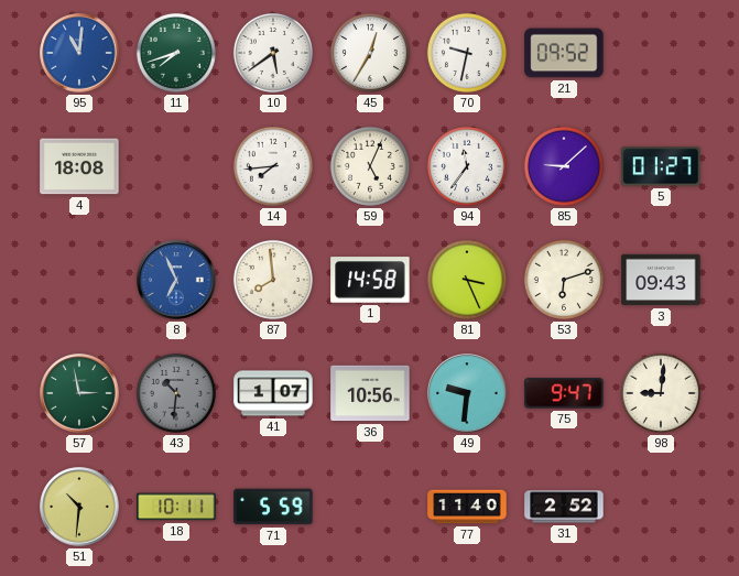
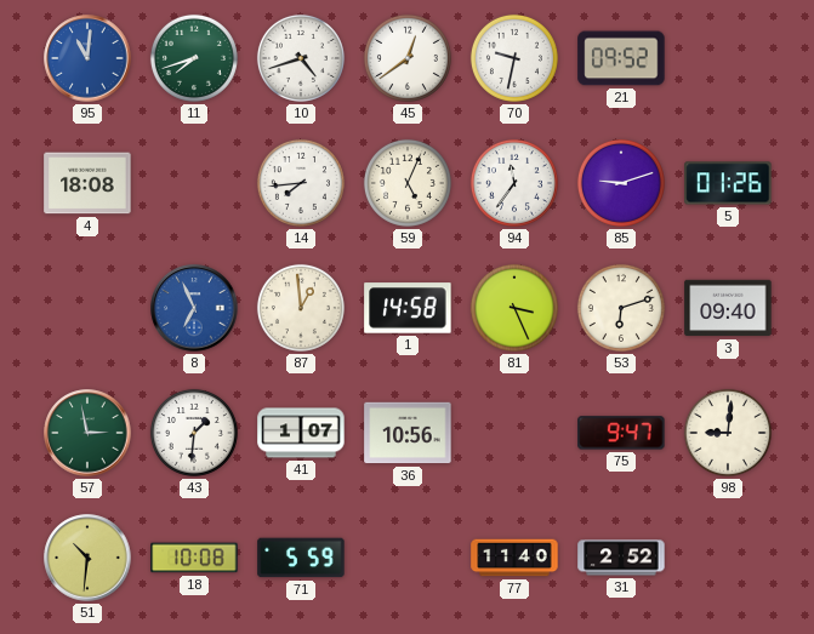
10: 5:39 -> 4:42
45: 12:35 -> 12:39
85: 9:08 -> 9:12
5: 01:27 -> 01:26
87: 7:59 -> 12:59
3: 09:43 -> 09:40
43: 10:31 -> 1:31
43 dial: grey -> white
49: 9:31 -> none
18: 10:11 -> 10:08
